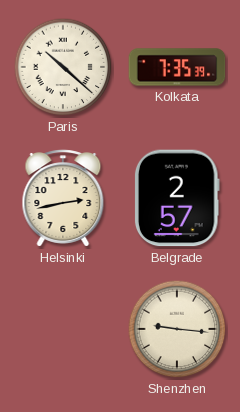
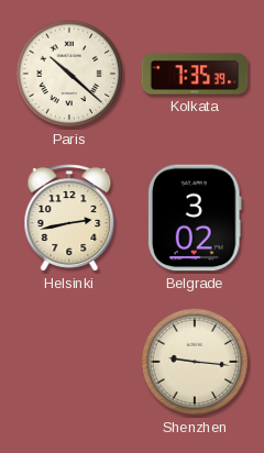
Belgrade: 2:57 -> 3:02
